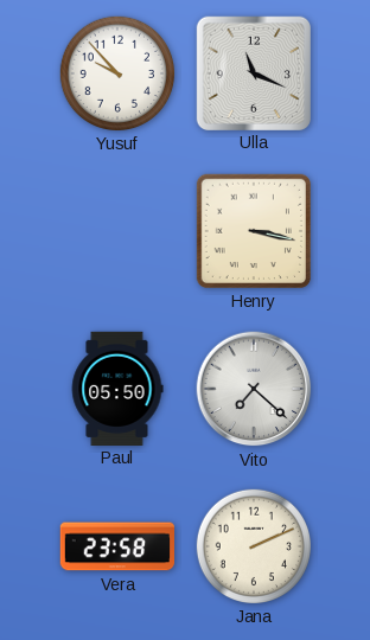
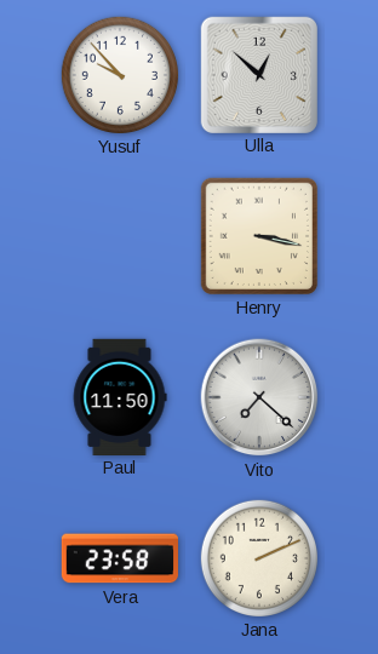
Ulla: 11:19 -> 12:52
Paul: 05:50 -> 11:50
